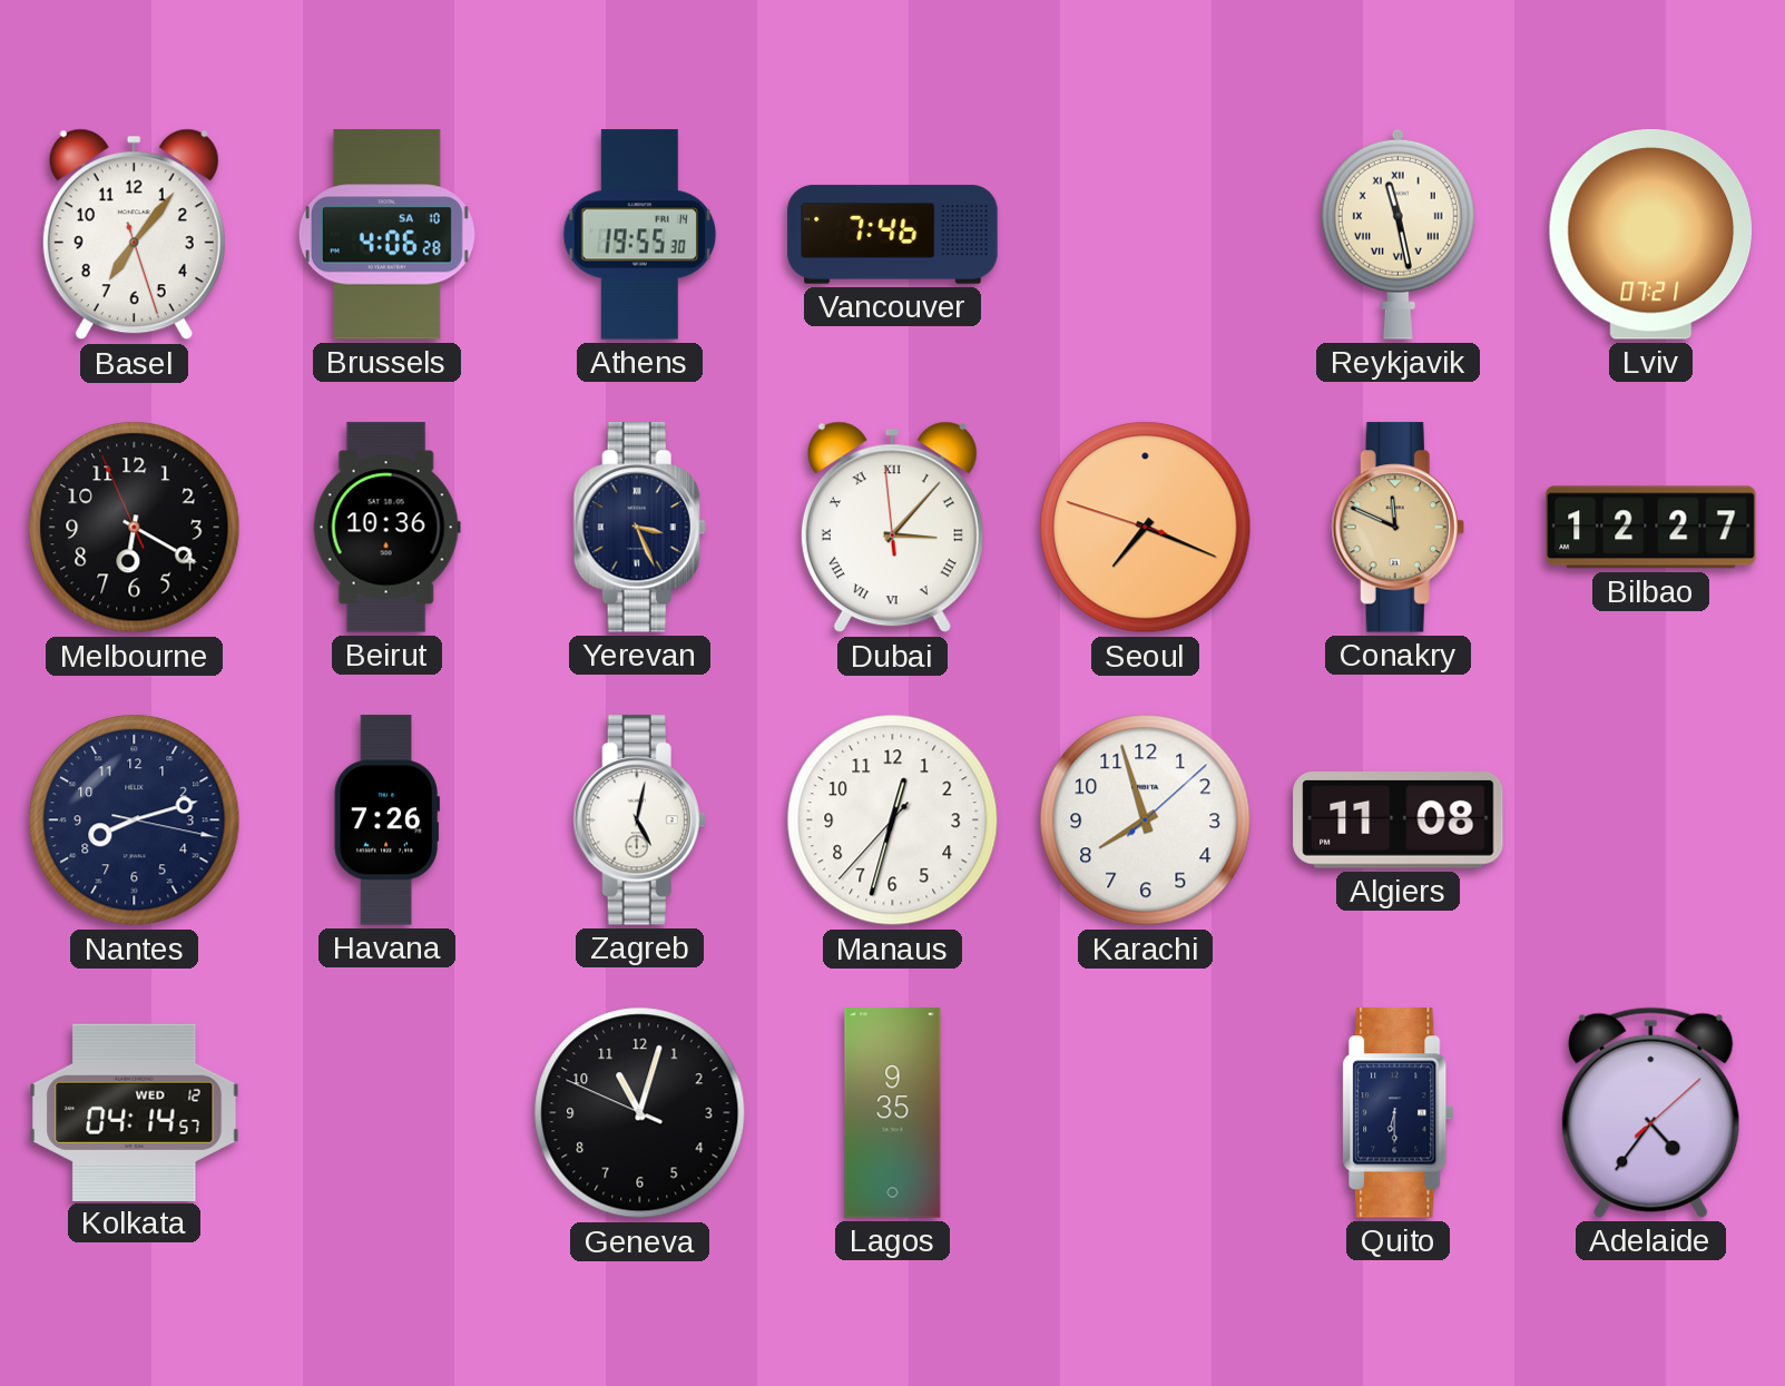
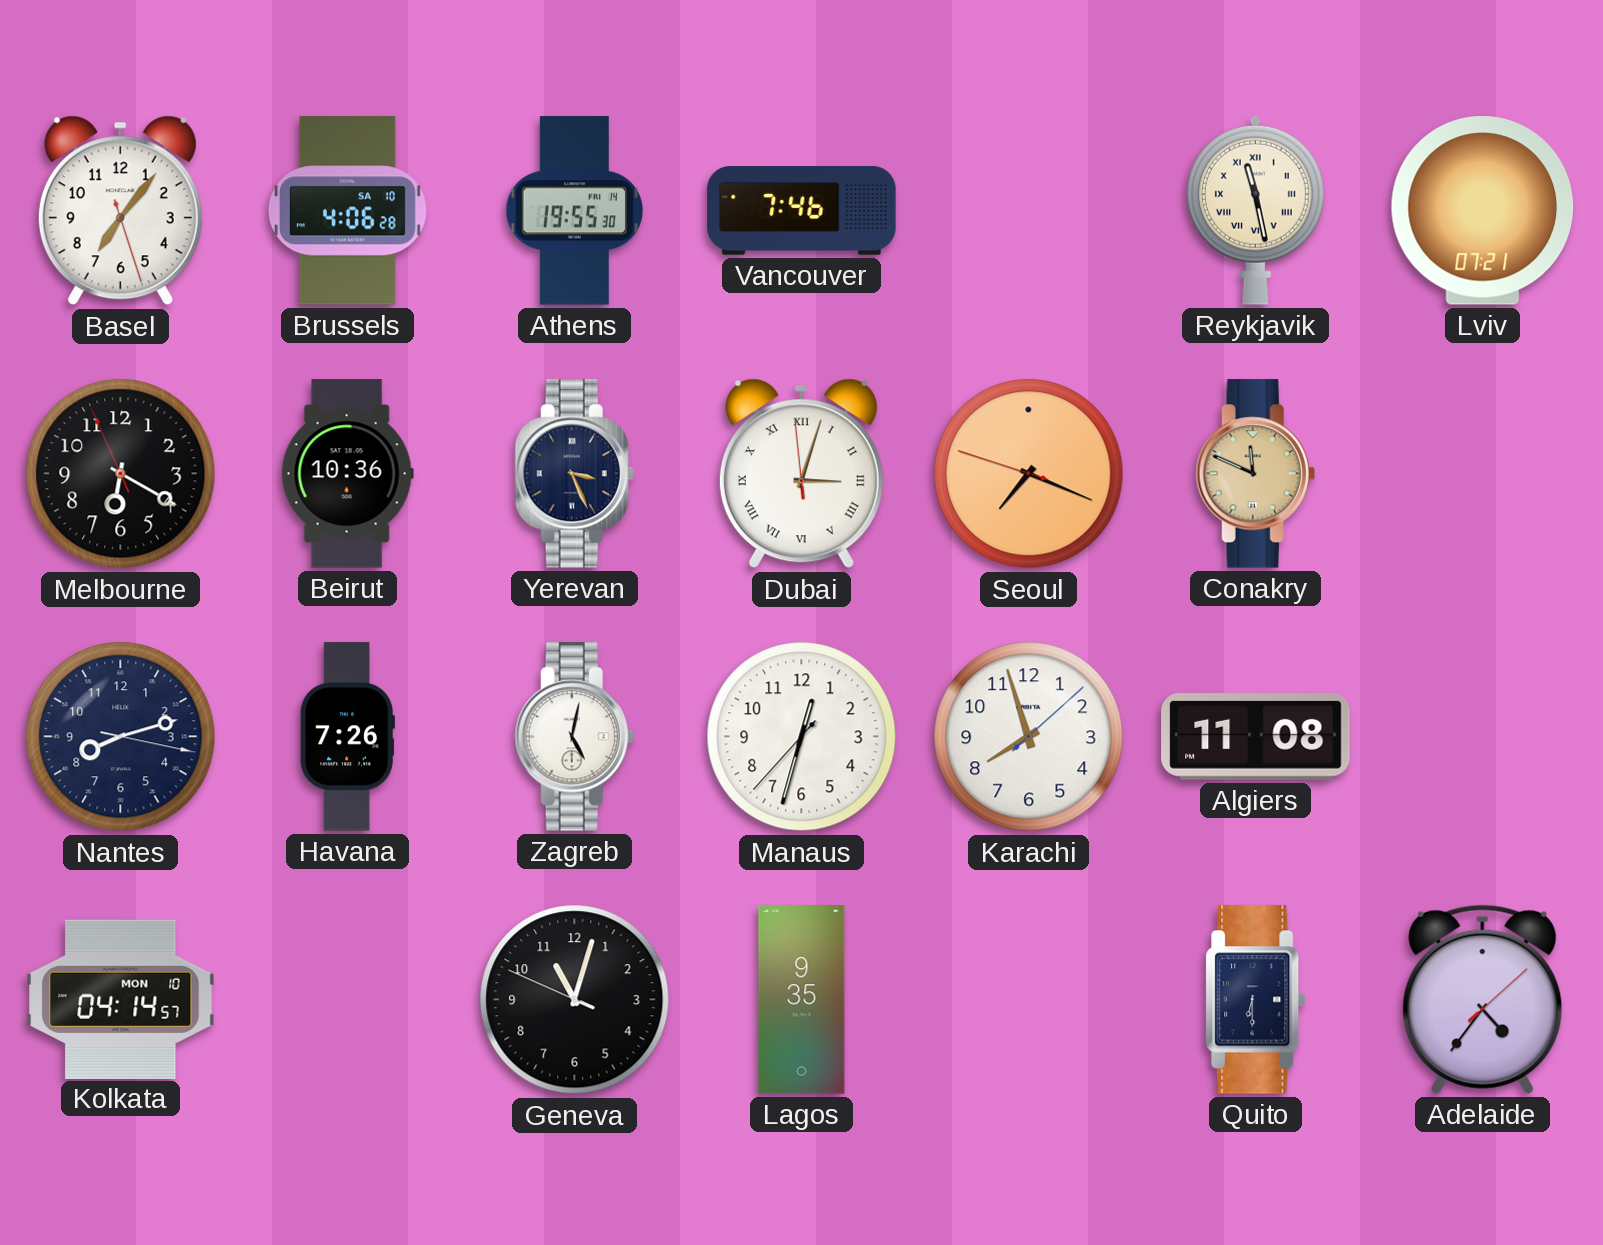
Dubai: 3:06 -> 3:02
Bilbao: 12:27 -> none
Kolkata date: WED 12 -> MON 10
